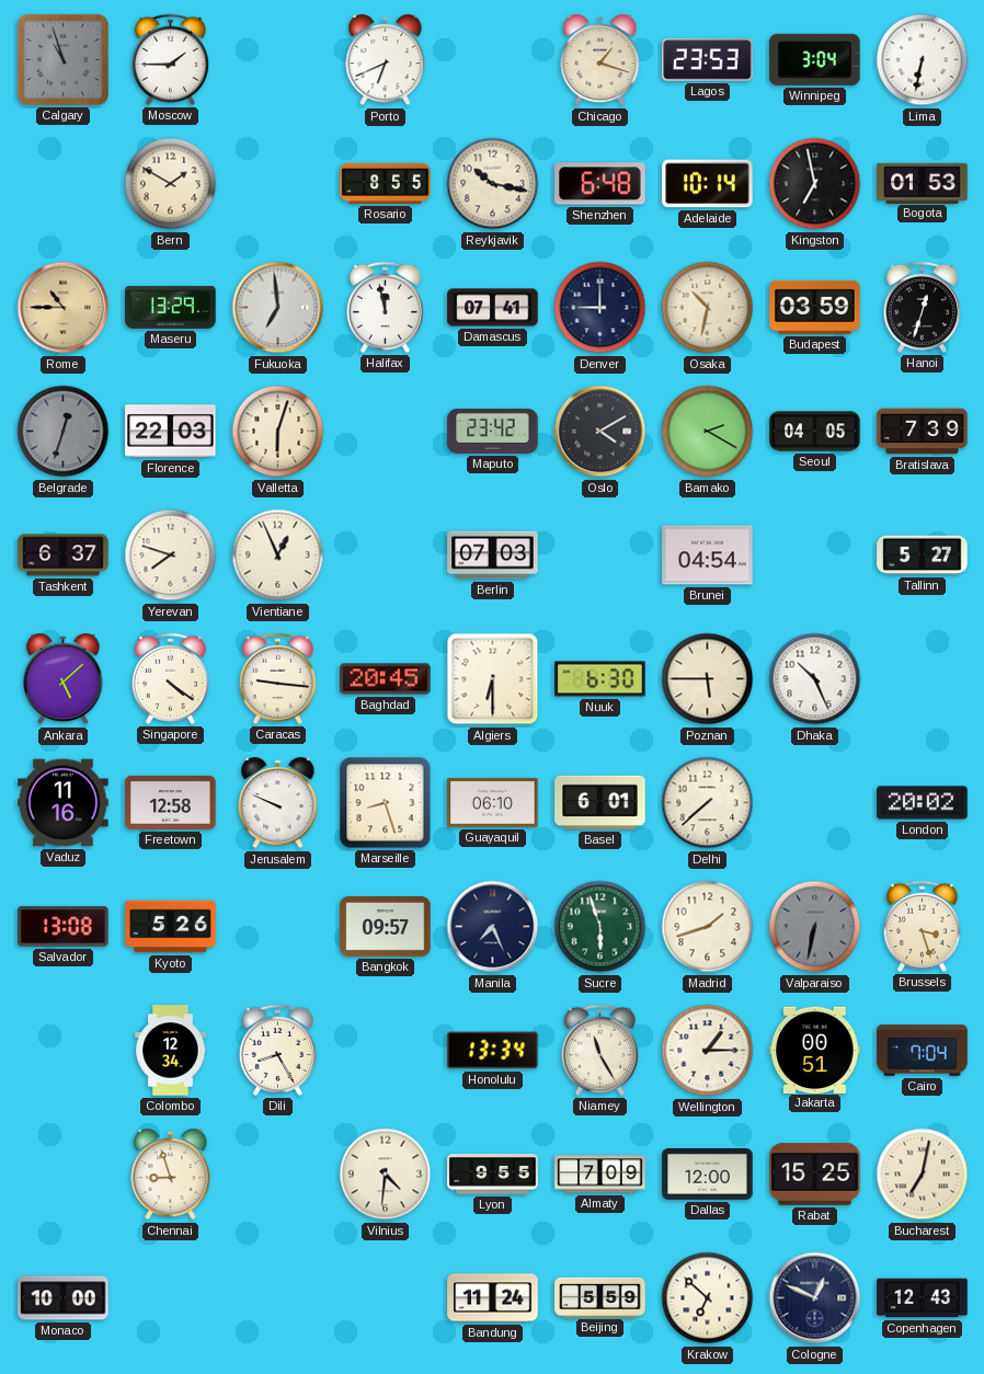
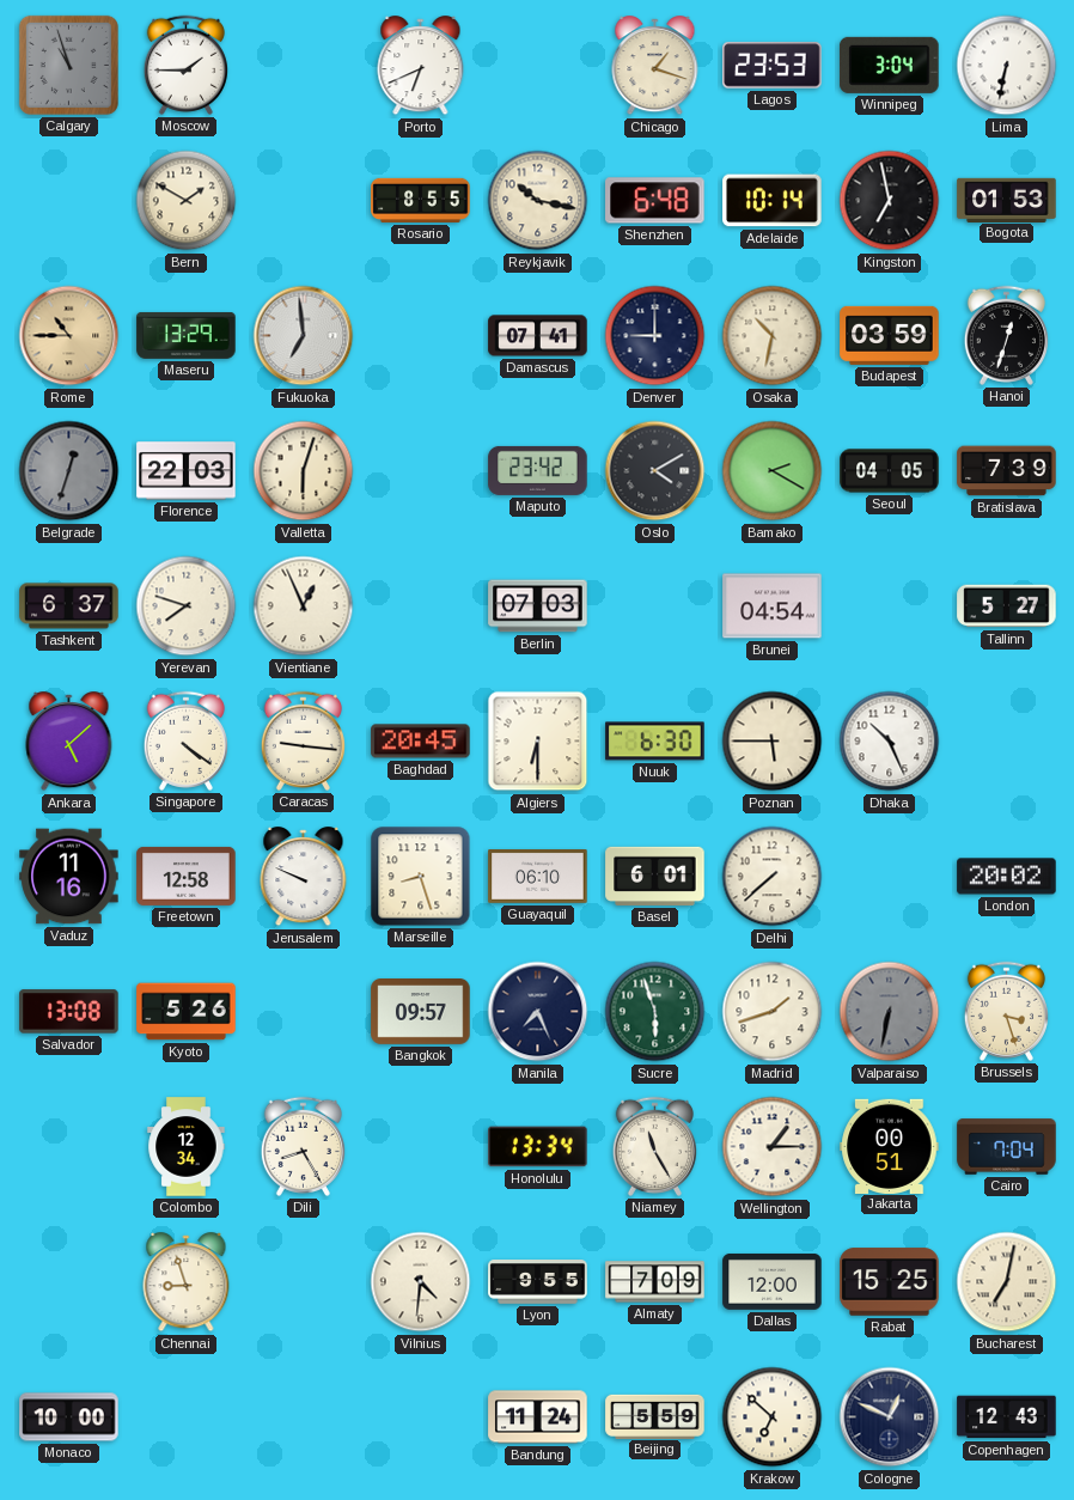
Halifax: 11:58 -> none
